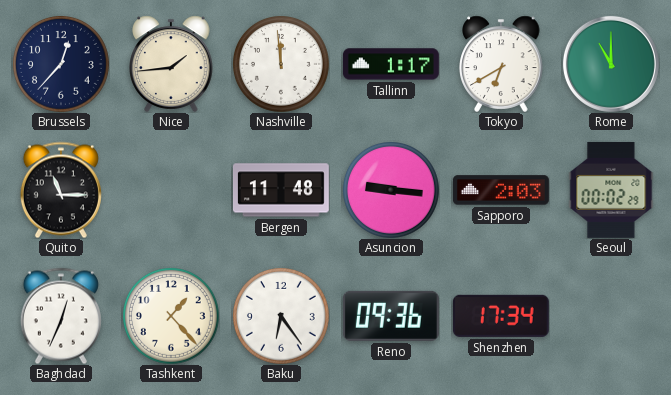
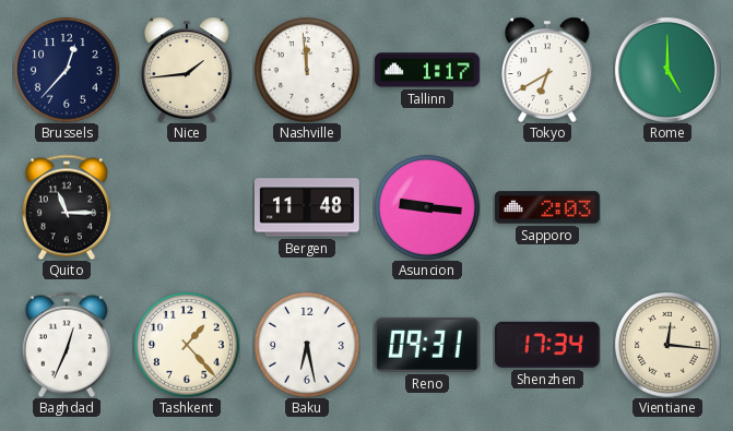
Rome: 11:00 -> 5:00
Seoul: 00:02 -> none
Baku: 6:24 -> 6:28
Reno: 09:36 -> 09:31
Vientiane: none -> 12:16
